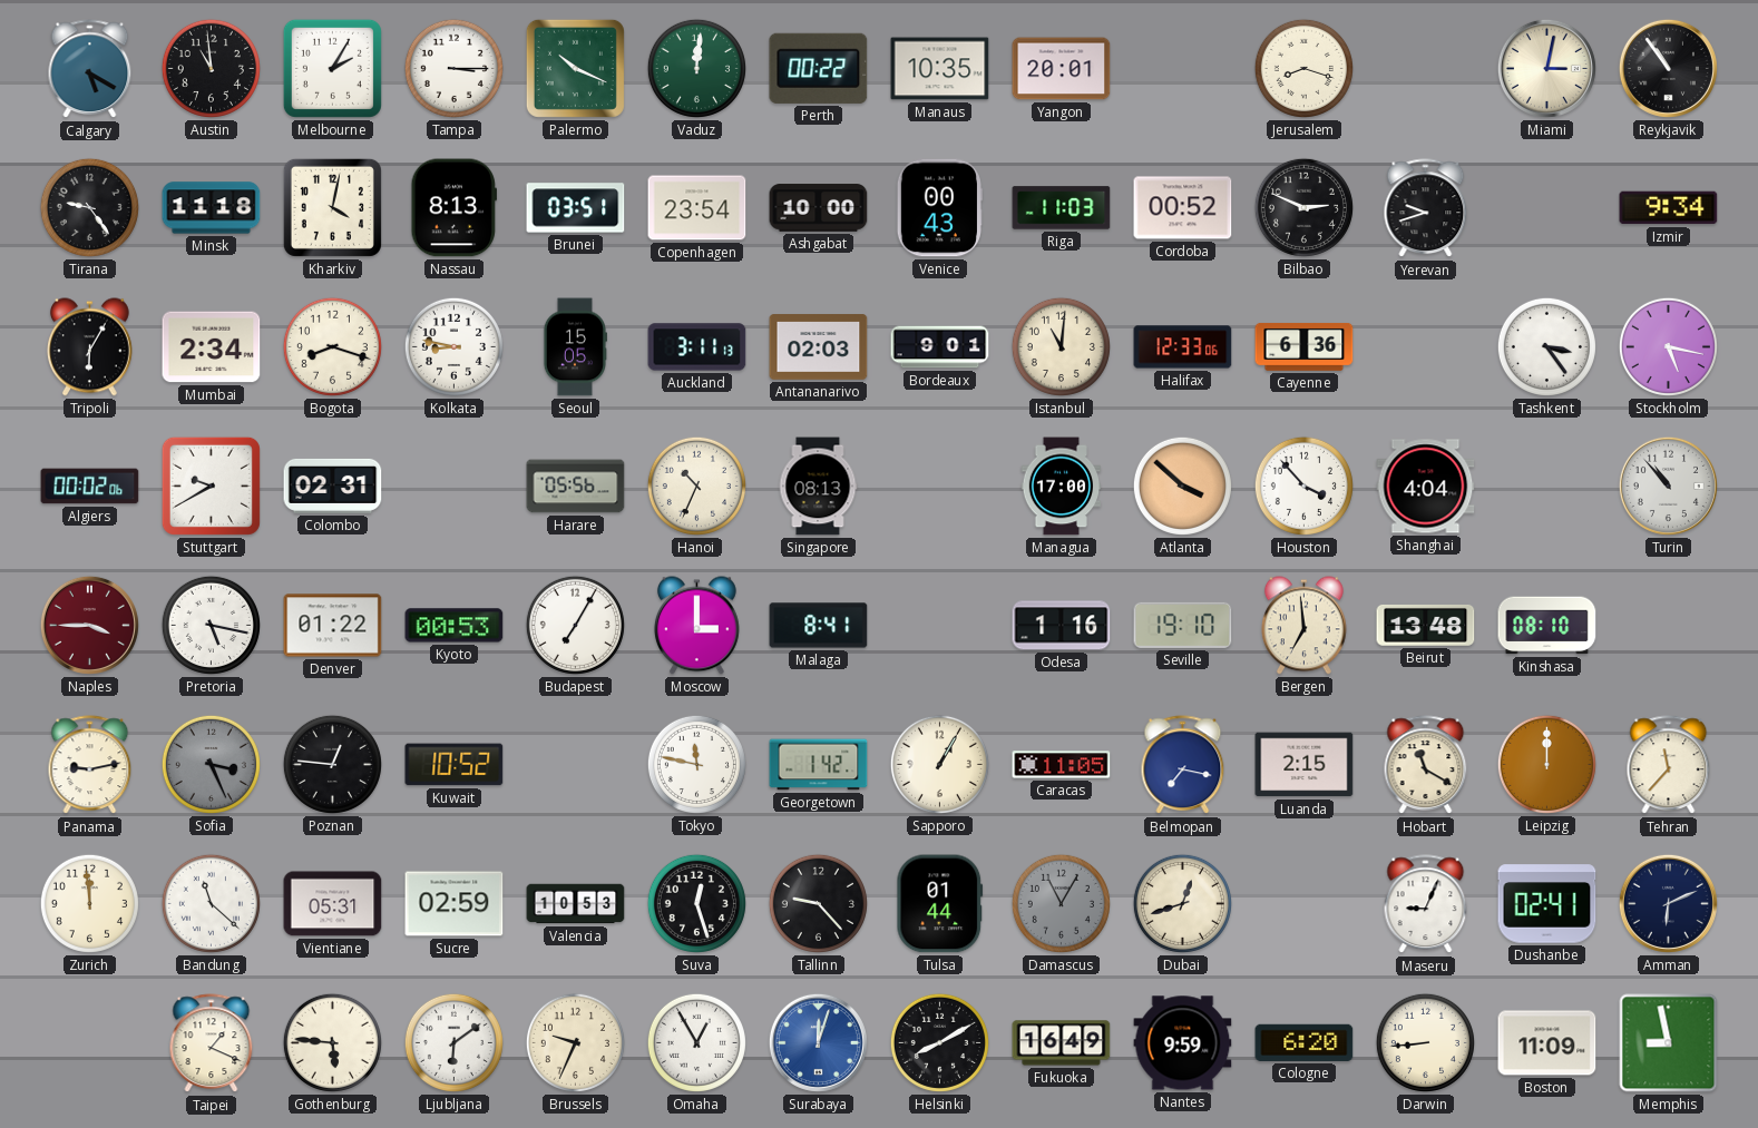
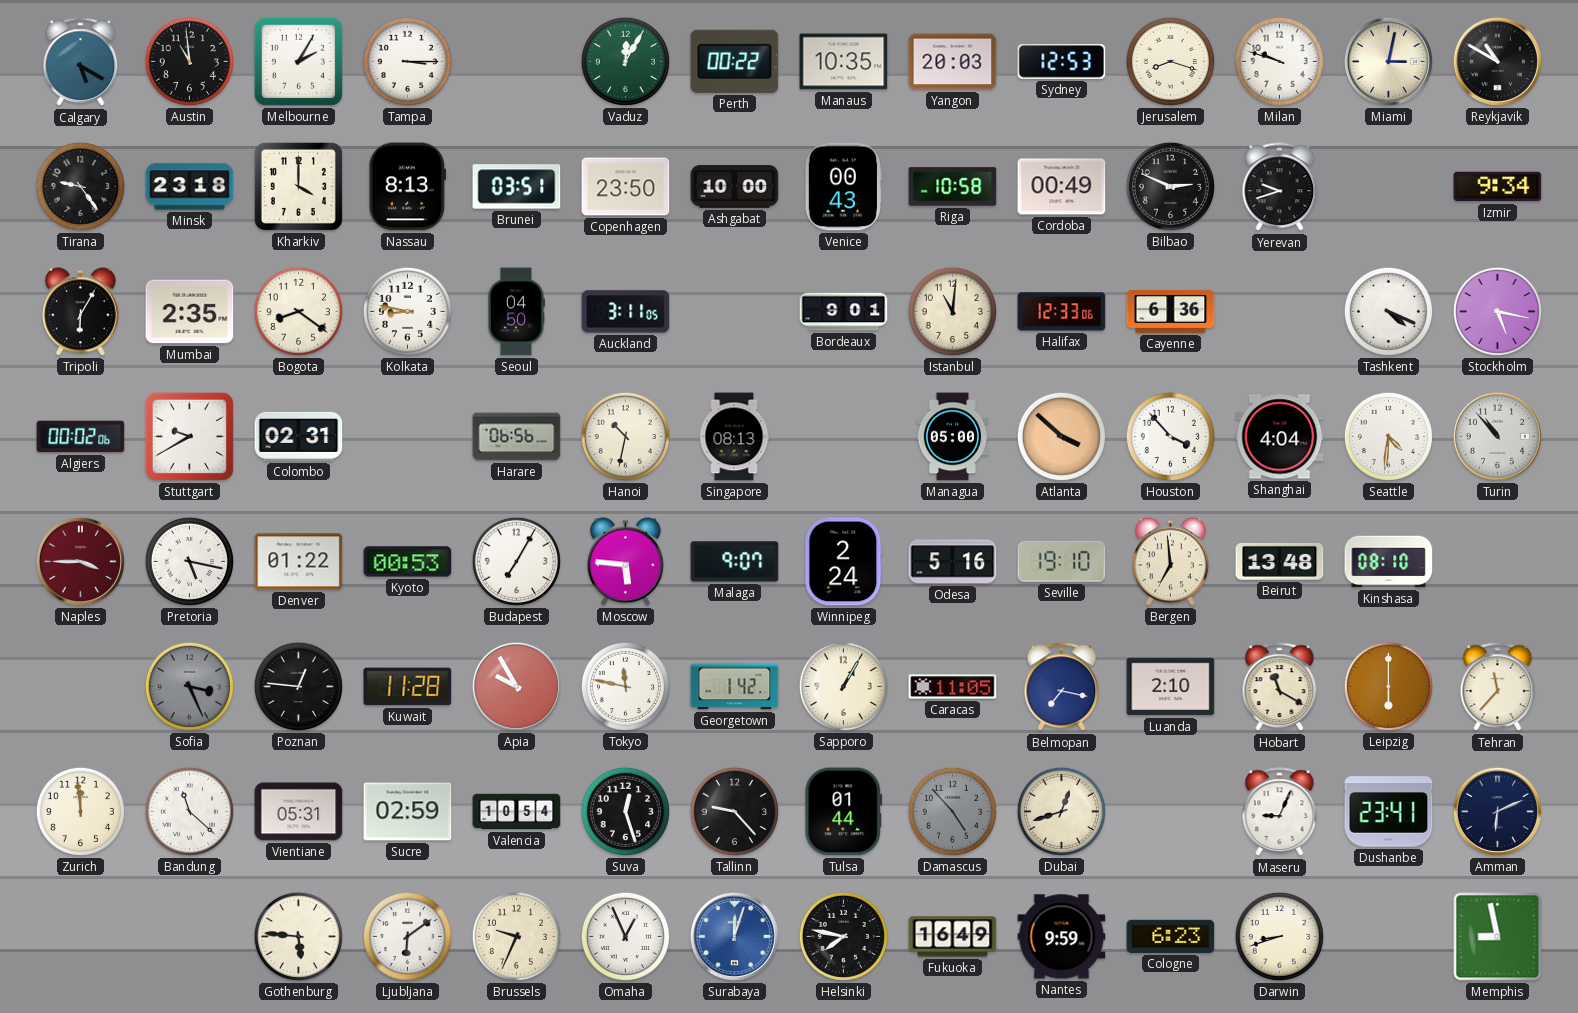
Palermo: 10:19 -> none
Vaduz: 12:01 -> 12:05
Yangon: 20:01 -> 20:03
Sydney: none -> 12:53
Milan: none -> 9:48
Reykjavik: 10:54 -> 10:50
Minsk: 11:18 -> 23:18
Kharkiv: 4:02 -> 4:00
Copenhagen: 23:54 -> 23:50
Riga: 11:03 -> 10:58
Cordoba: 00:52 -> 00:49
Mumbai: 2:34 -> 2:35
Bogota: 8:18 -> 8:21
Seoul: 15:05 -> 04:50
Auckland: 3:11:13 -> 3:11:05
Antananarivo: 02:03 -> none
Tashkent: 3:24 -> 4:19
Harare: 05:56 -> 06:56
Hanoi: 10:34 -> 10:32
Managua: 17:00 -> 05:00
Seattle: none -> 4:31
Moscow: 3:00 -> 5:46
Malaga: 8:41 -> 9:07
Winnipeg: none -> 2:24
Odesa: 1:16 -> 5:16
Panama: 9:13 -> none
Kuwait: 10:52 -> 11:28
Apia: none -> 9:55
Luanda: 2:15 -> 2:10
Leipzig: 12:00 -> 6:00
Valencia: 10:53 -> 10:54
Damascus: 11:05 -> 4:53
Dushanbe: 02:41 -> 23:41
Taipei: 1:19 -> none
Omaha: 12:55 -> 12:56
Helsinki: 8:10 -> 7:47
Cologne: 6:20 -> 6:23
Darwin: 8:44 -> 8:42
Boston: 11:09 -> none
